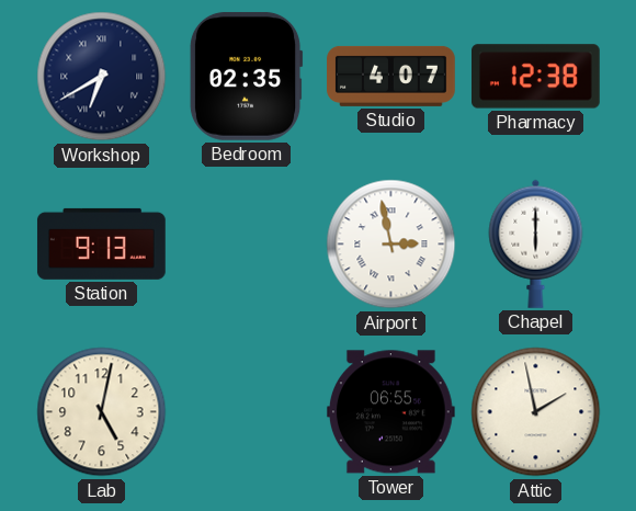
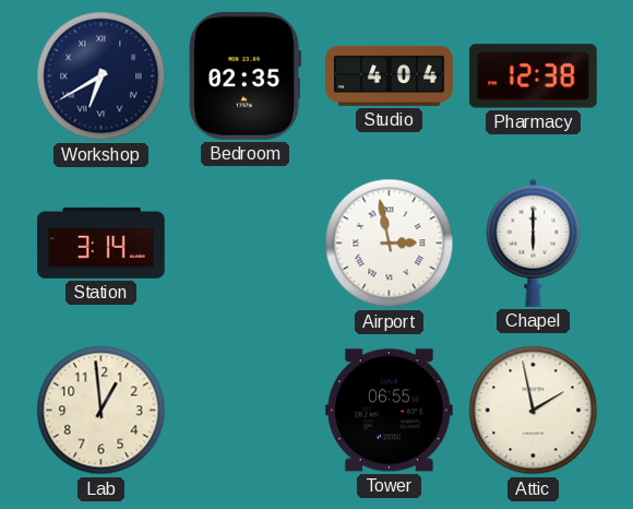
Studio: 4:07 -> 4:04
Station: 9:13 -> 3:14
Lab: 5:02 -> 12:59
